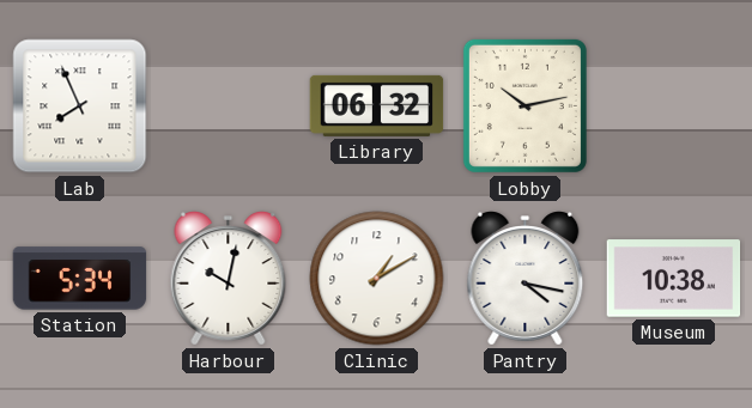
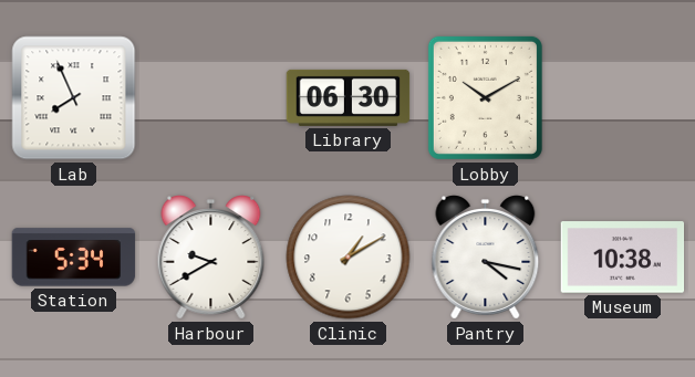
Library: 06:32 -> 06:30
Lobby: 10:13 -> 10:10
Harbour: 10:02 -> 9:40
